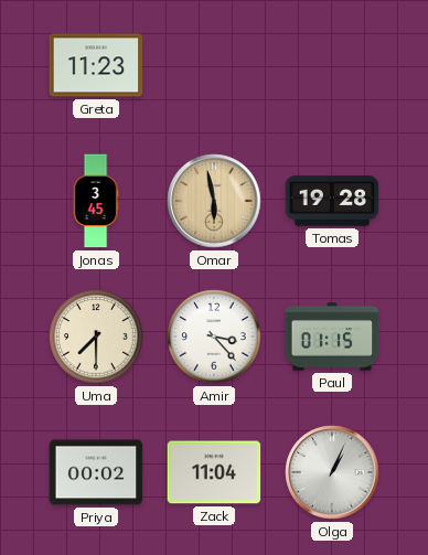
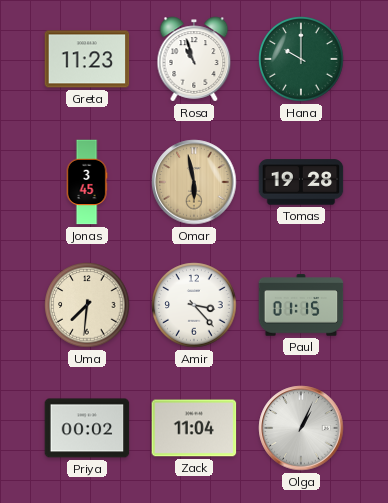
Rosa: none -> 10:57
Hana: none -> 10:00
Uma: 7:30 -> 7:31
